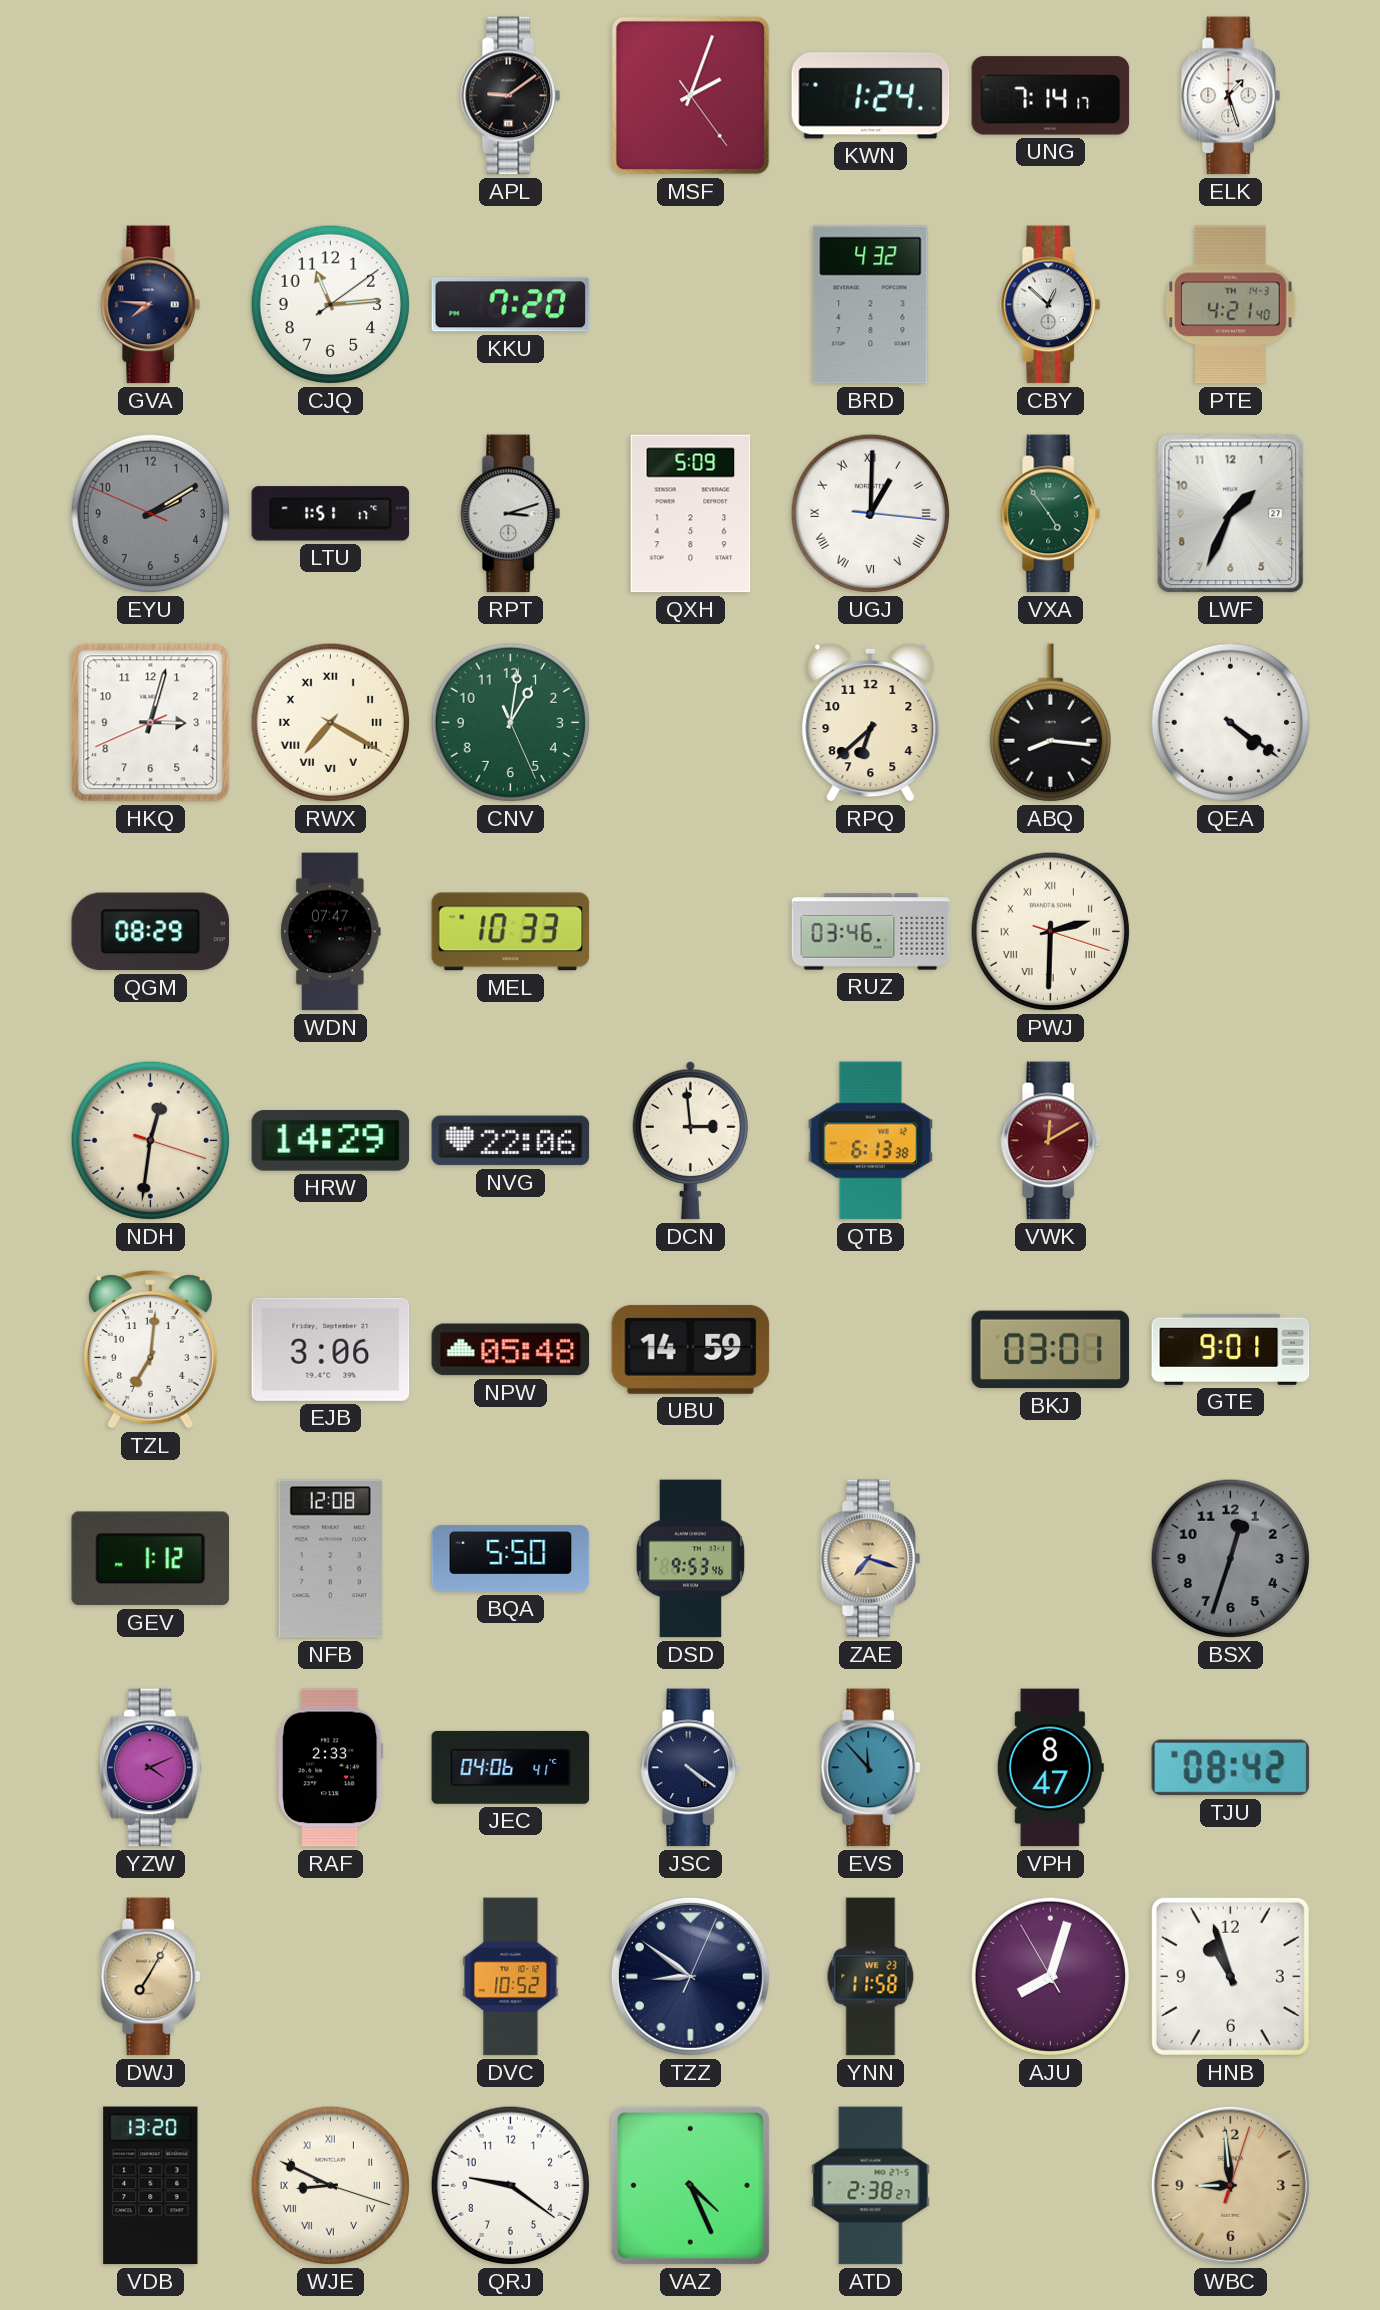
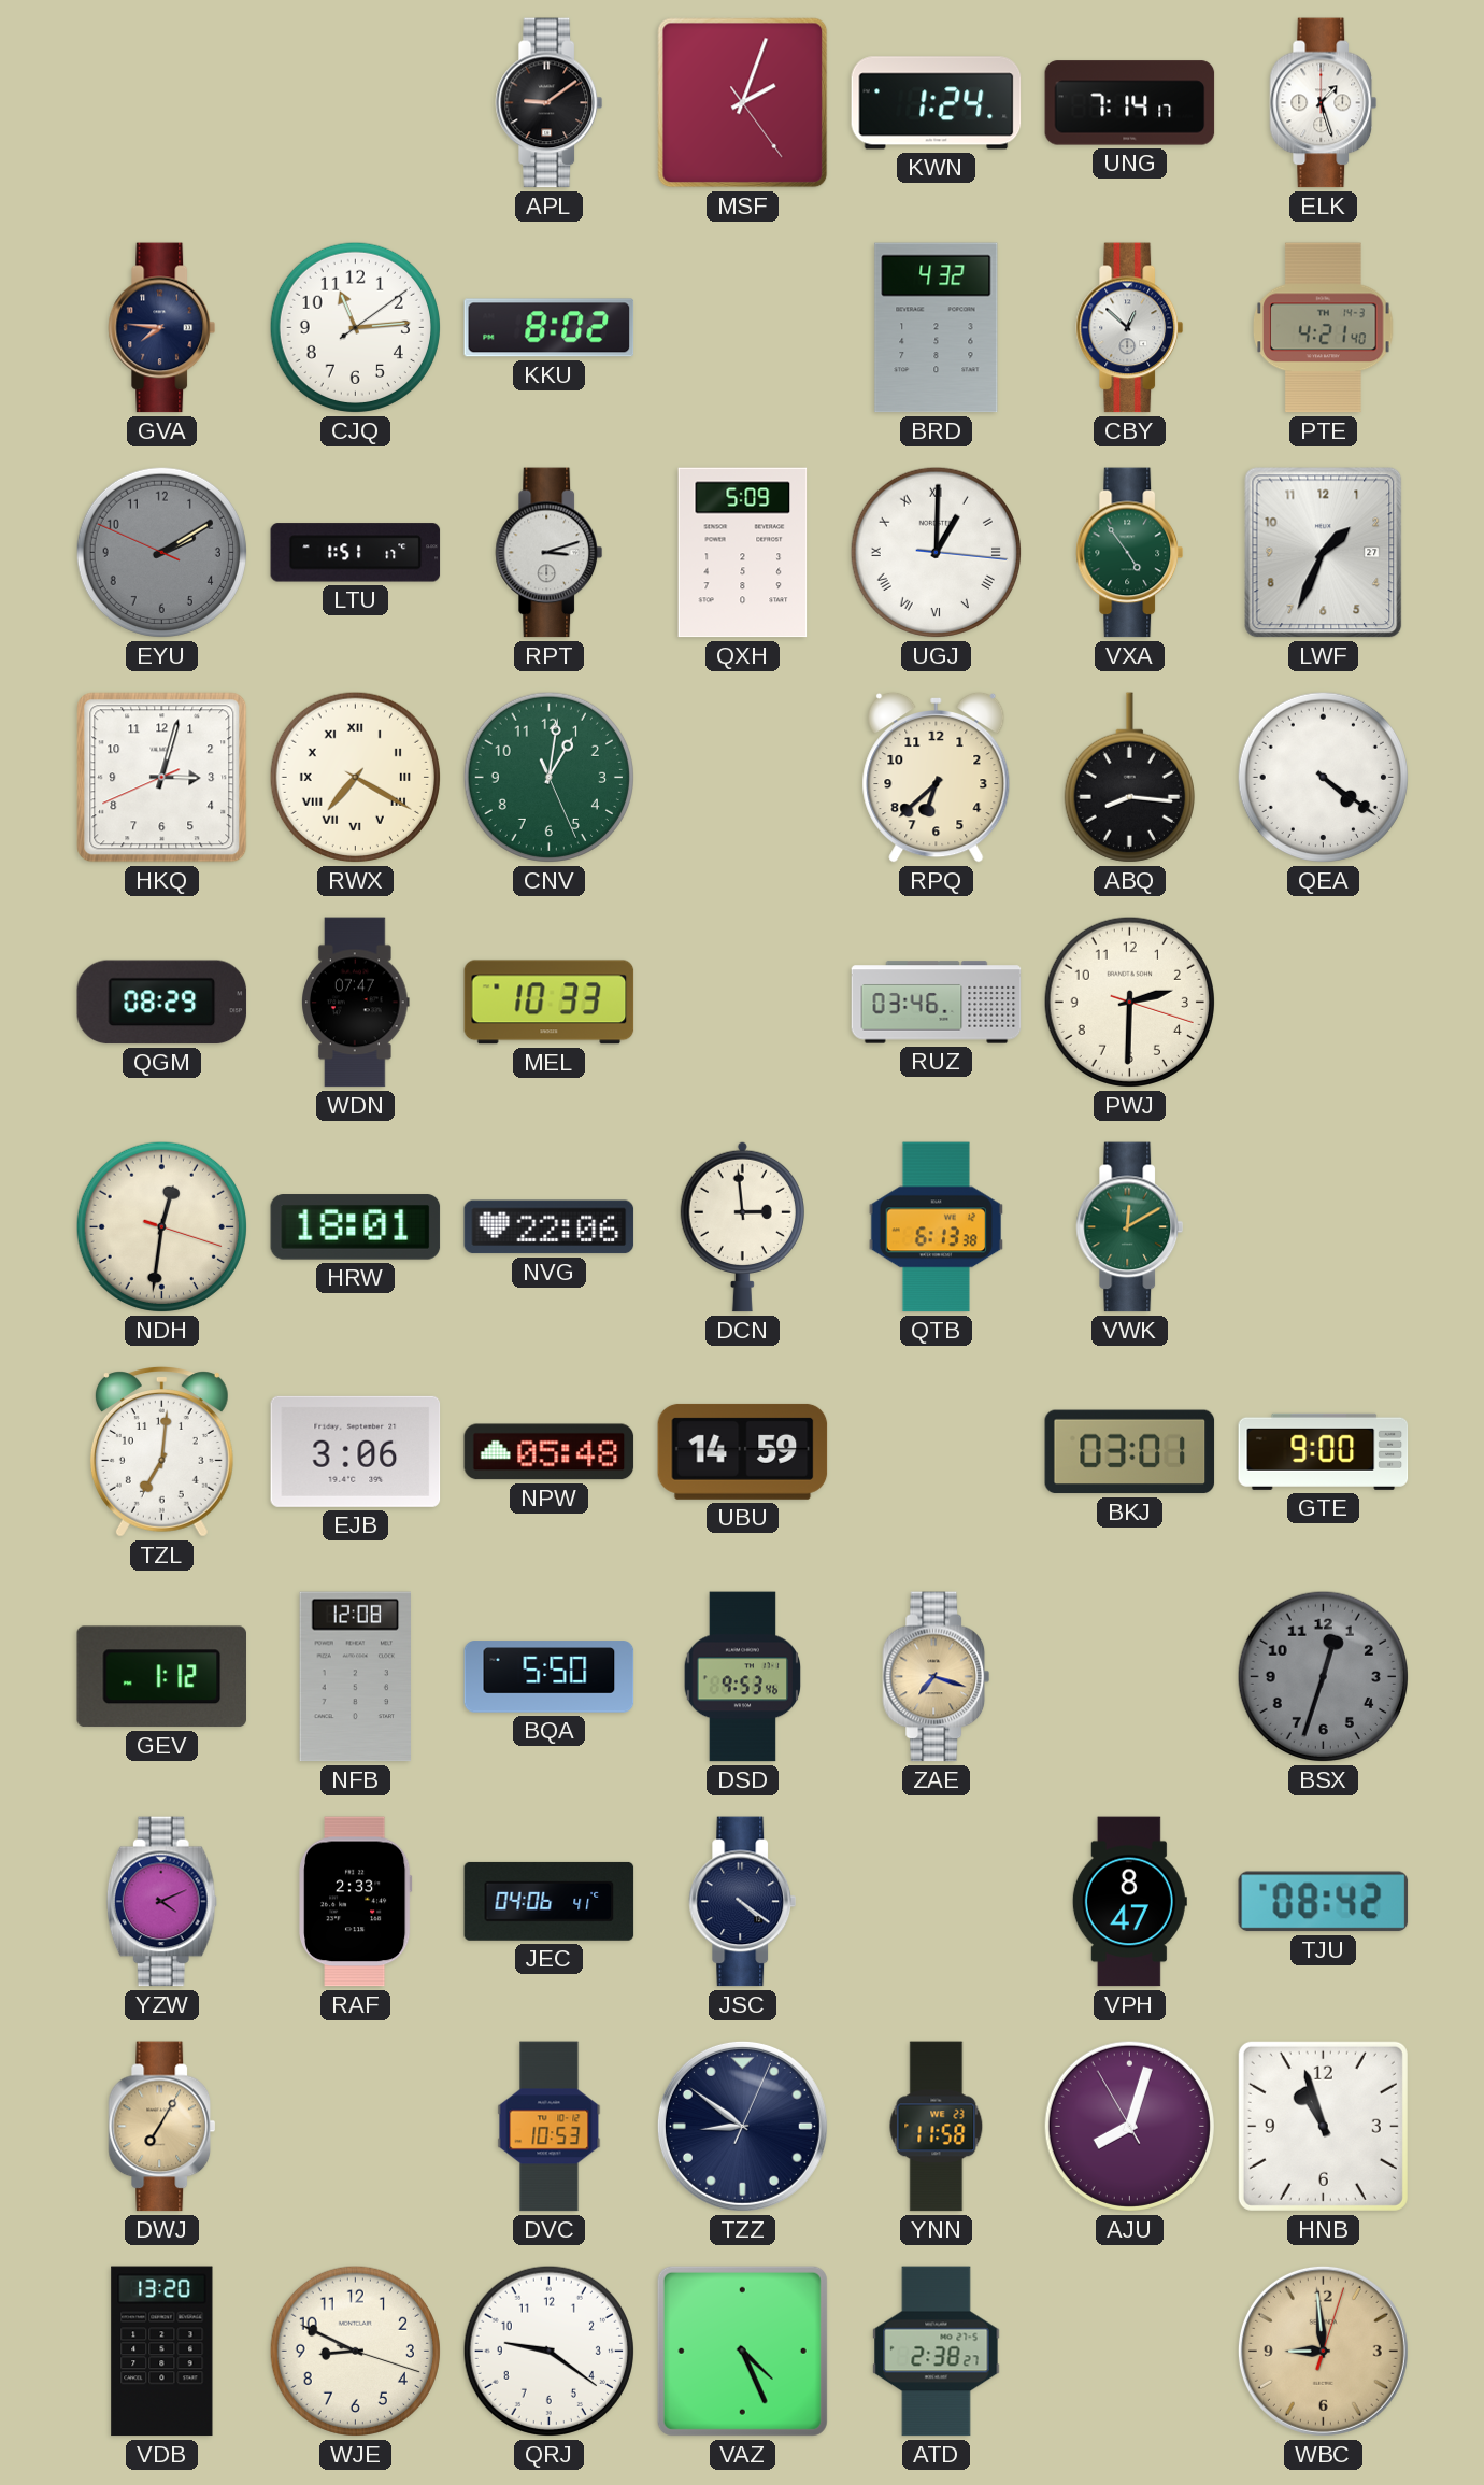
KKU: 7:20 -> 8:02
PWJ numerals: Roman -> Arabic
HRW: 14:29 -> 18:01
VWK dial: burgundy -> green
GTE: 9:01 -> 9:00
EVS: 11:53 -> none
DVC: 10:52 -> 10:53
WJE numerals: Roman -> Arabic
